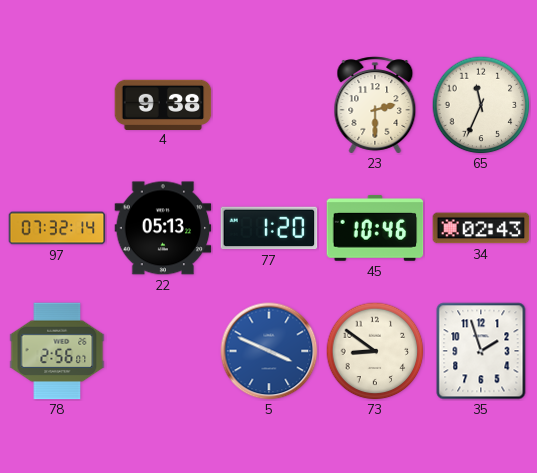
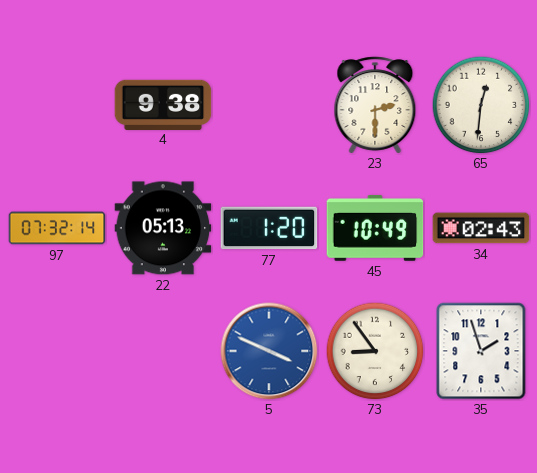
65: 11:34 -> 12:31
45: 10:46 -> 10:49
78: 2:56 -> none
73: 8:51 -> 8:54
